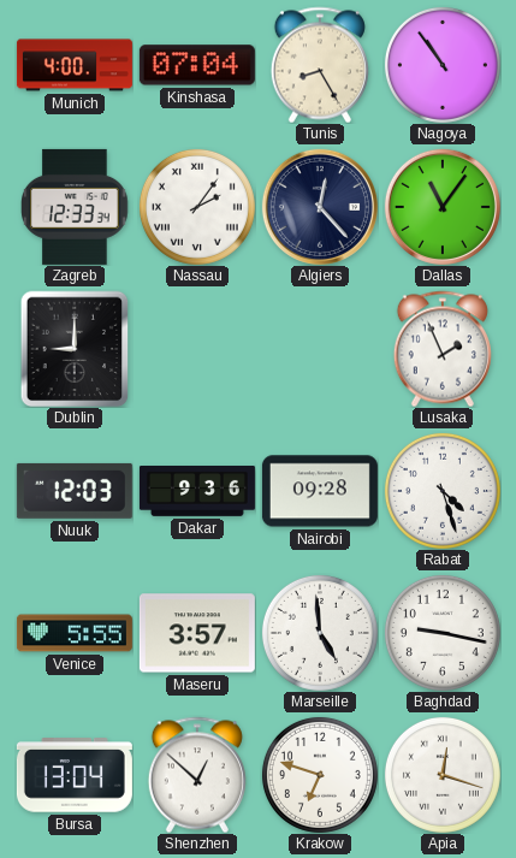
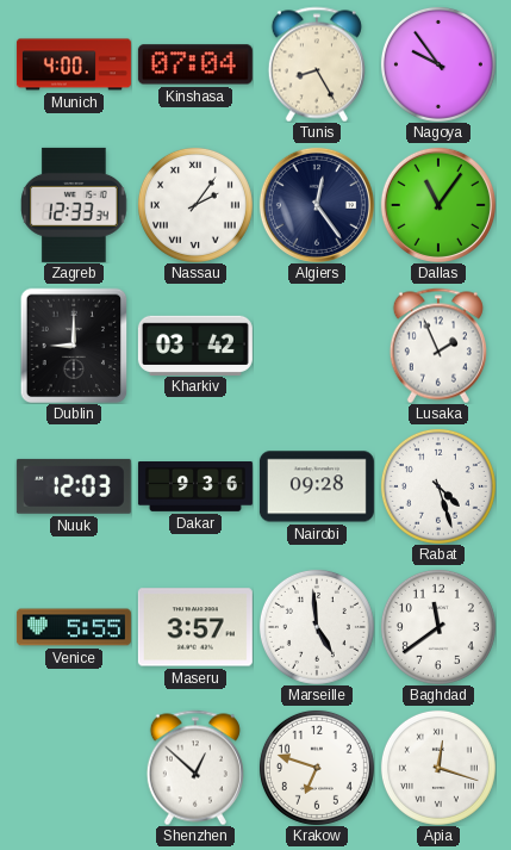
Nagoya: 10:54 -> 9:54
Algiers: 12:23 -> 12:24
Kharkiv: none -> 03:42
Baghdad: 9:17 -> 11:39
Bursa: 13:04 -> none
